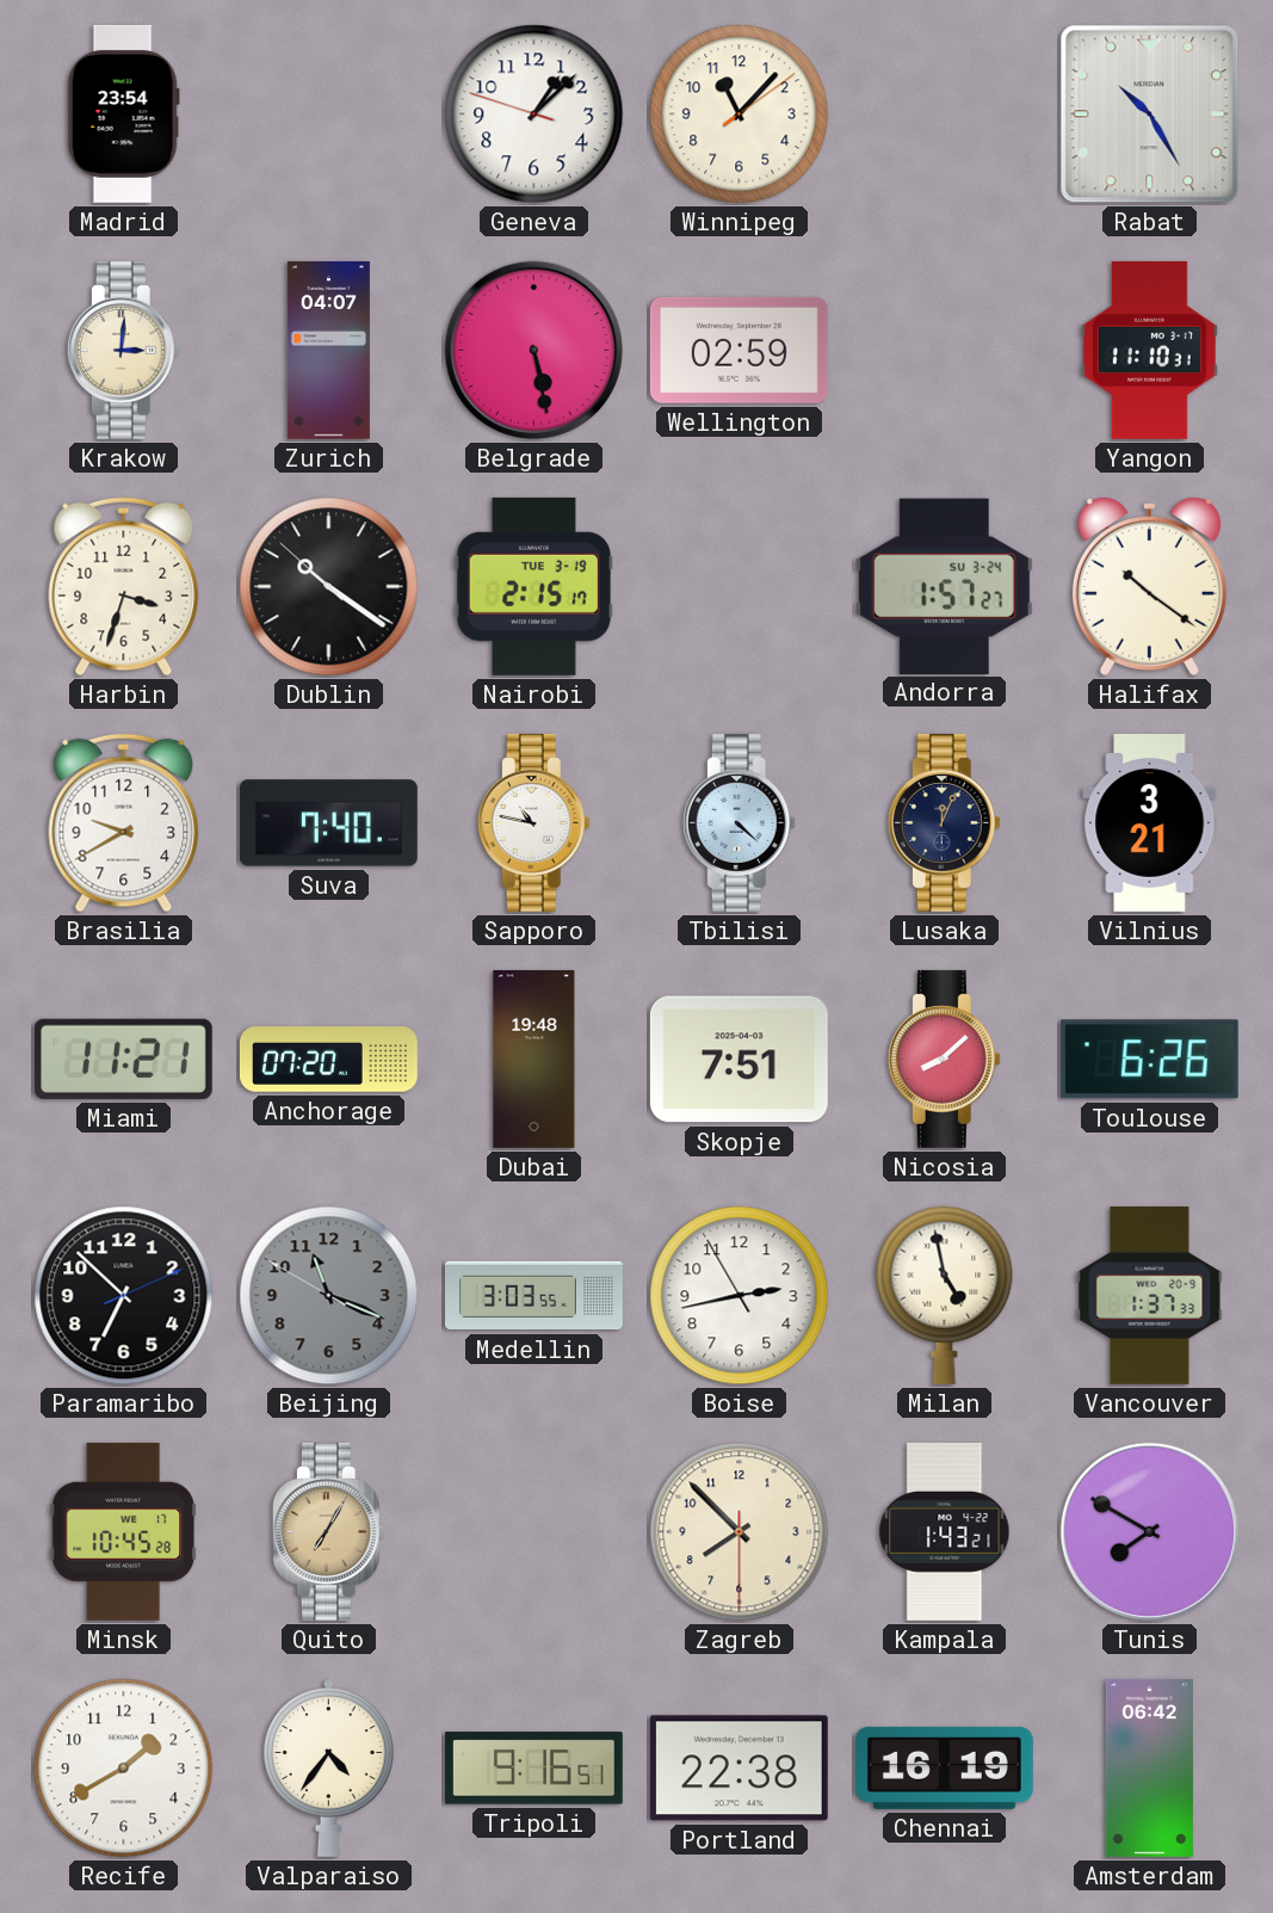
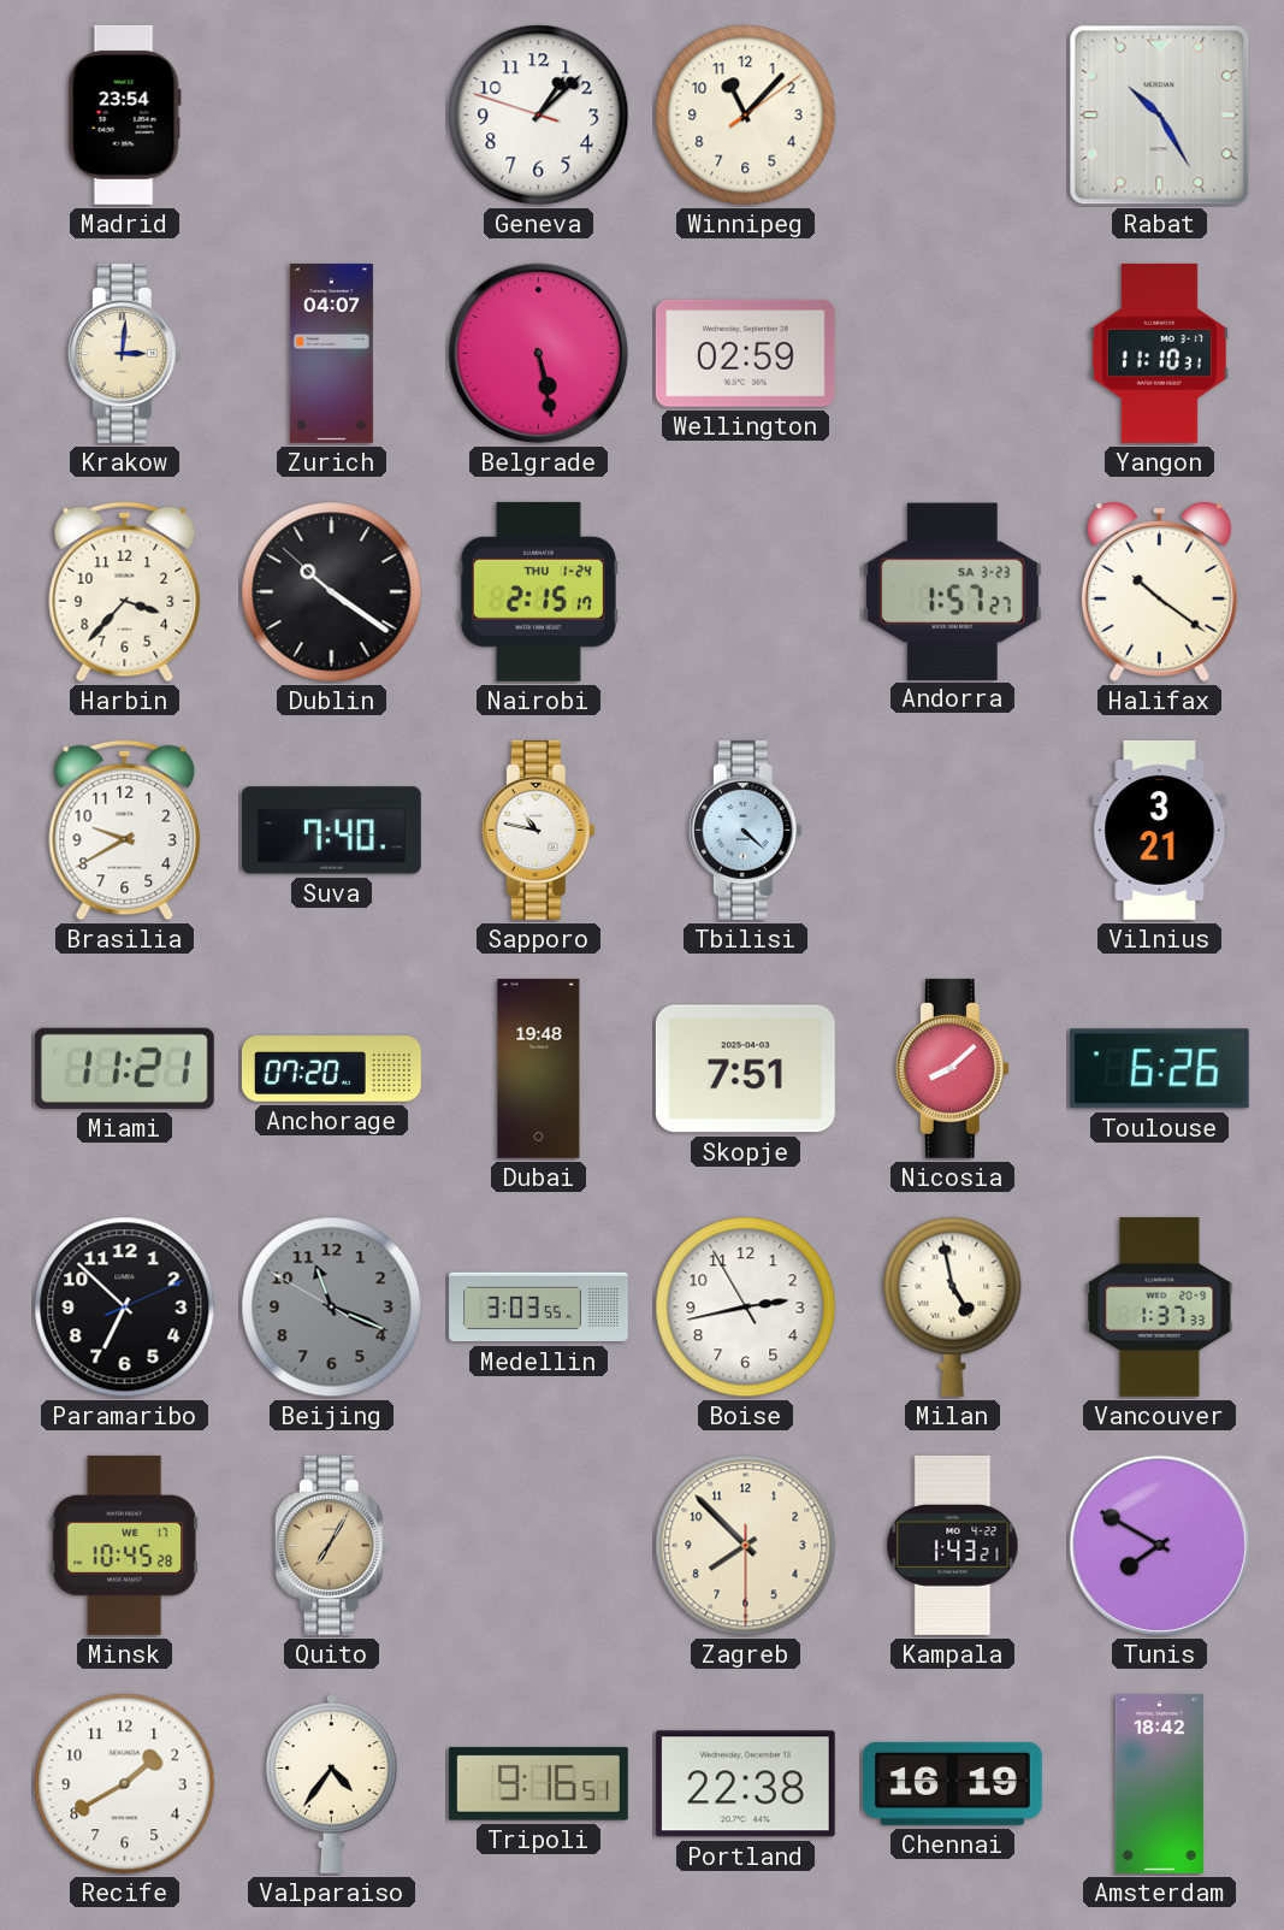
Harbin: 3:33 -> 3:37
Nairobi date: TUE 3-19 -> THU 1-24
Andorra date: SU 3-24 -> SA 3-23
Lusaka: 12:04 -> none
Amsterdam: 06:42 -> 18:42
